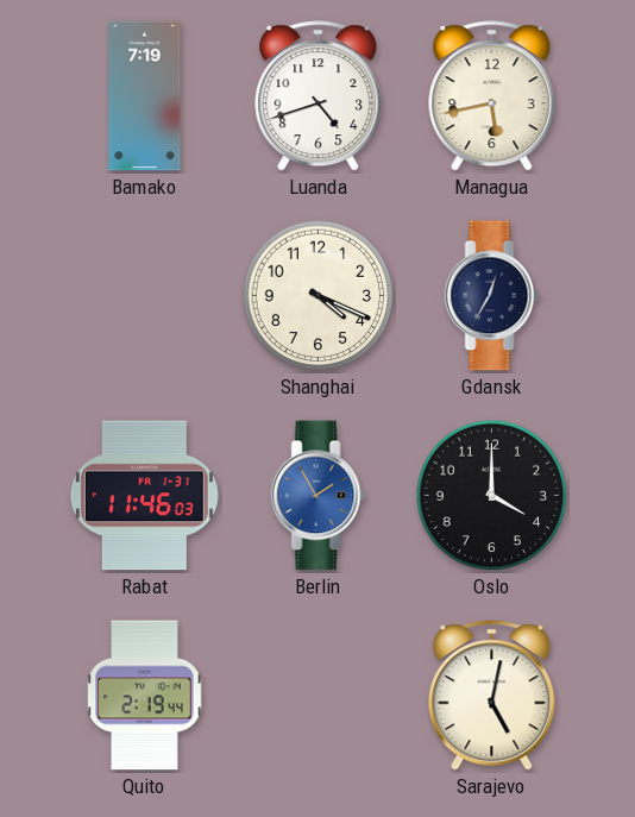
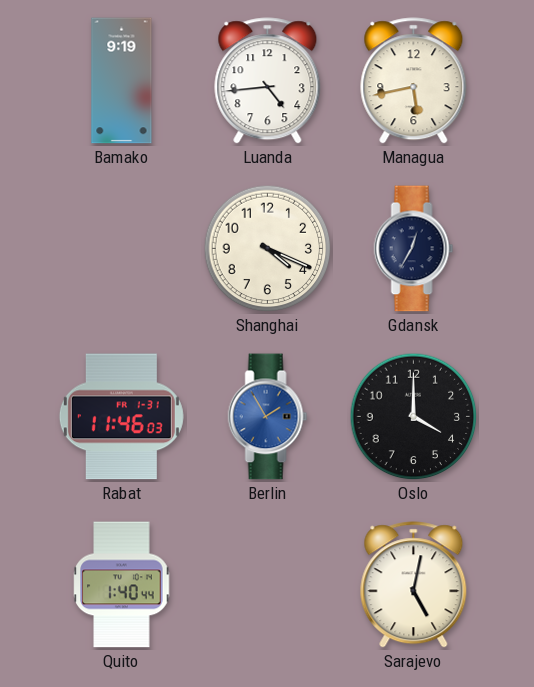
Bamako: 7:19 -> 9:19
Luanda: 4:42 -> 4:44
Quito: 2:19 -> 1:40
